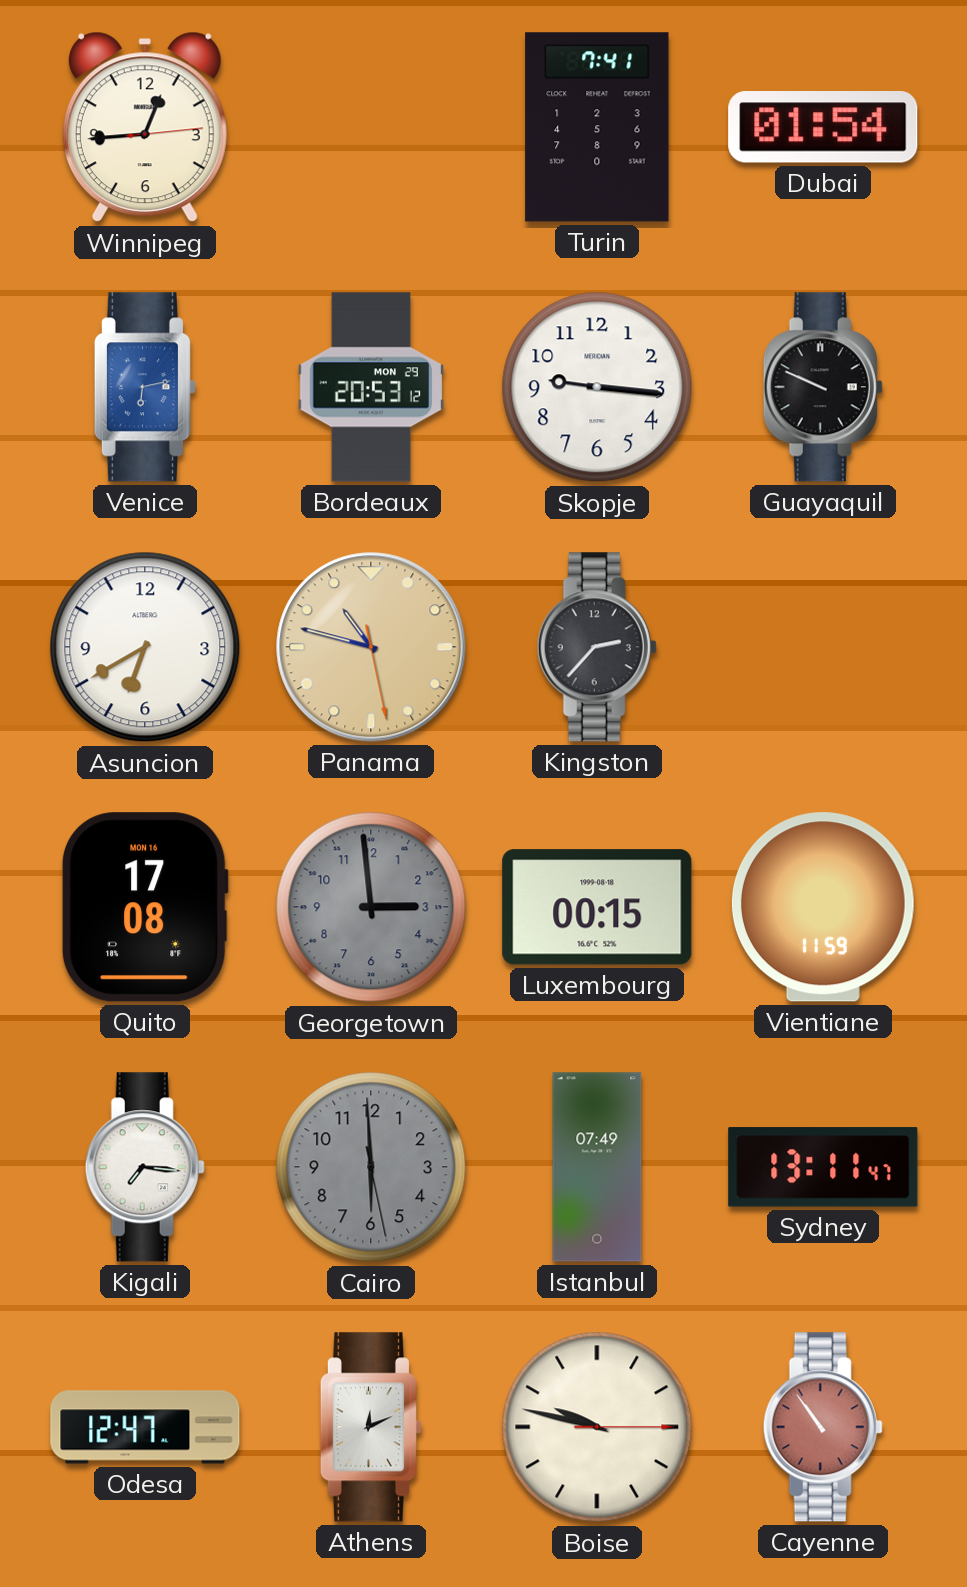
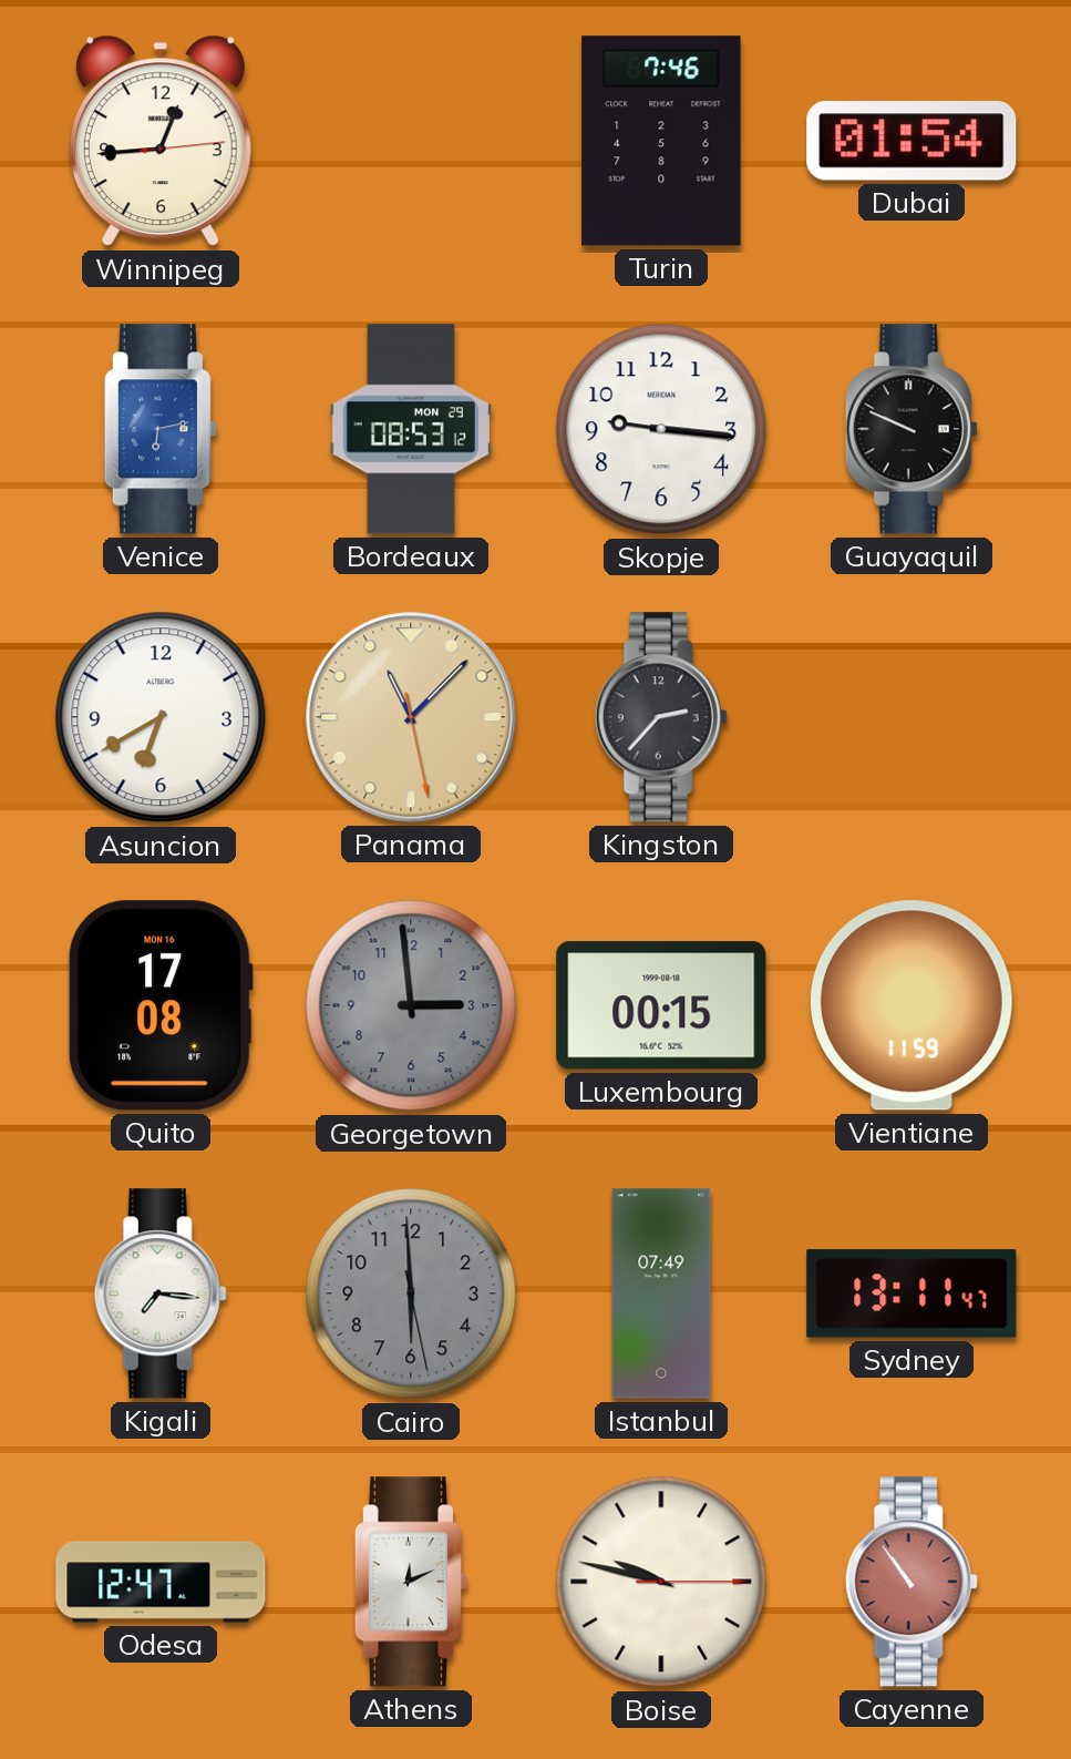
Turin: 7:41 -> 7:46
Bordeaux: 20:53 -> 08:53
Panama: 10:47 -> 11:07
